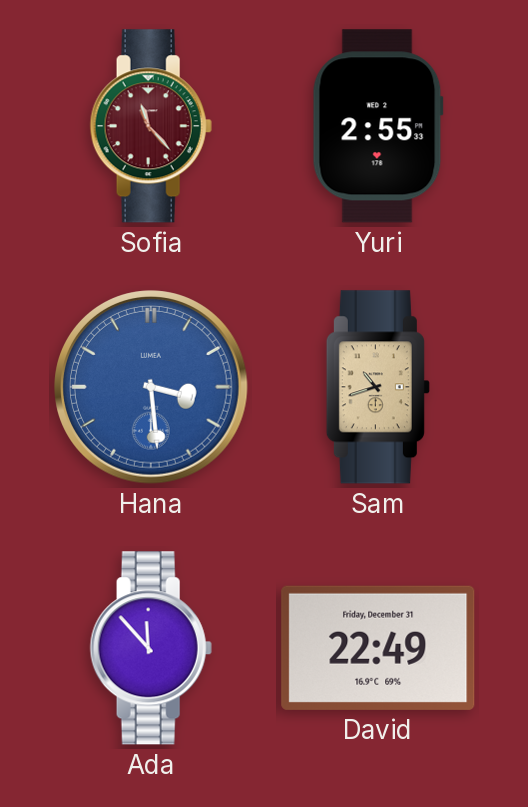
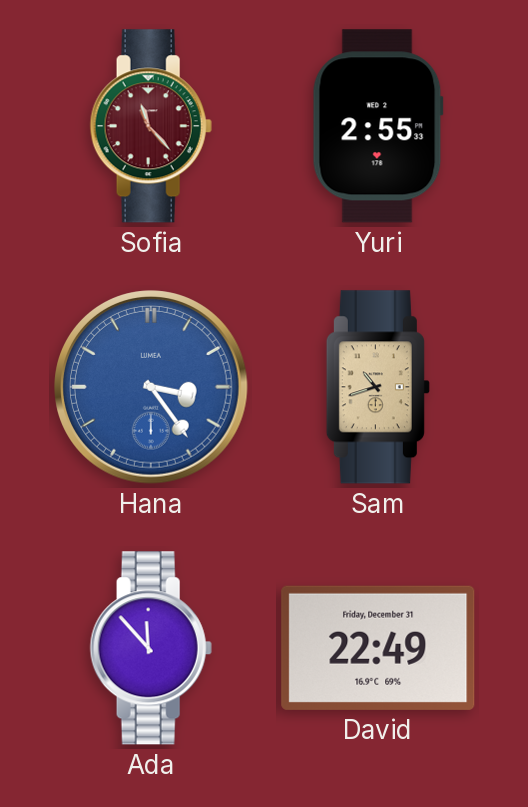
Hana: 3:29 -> 3:24
